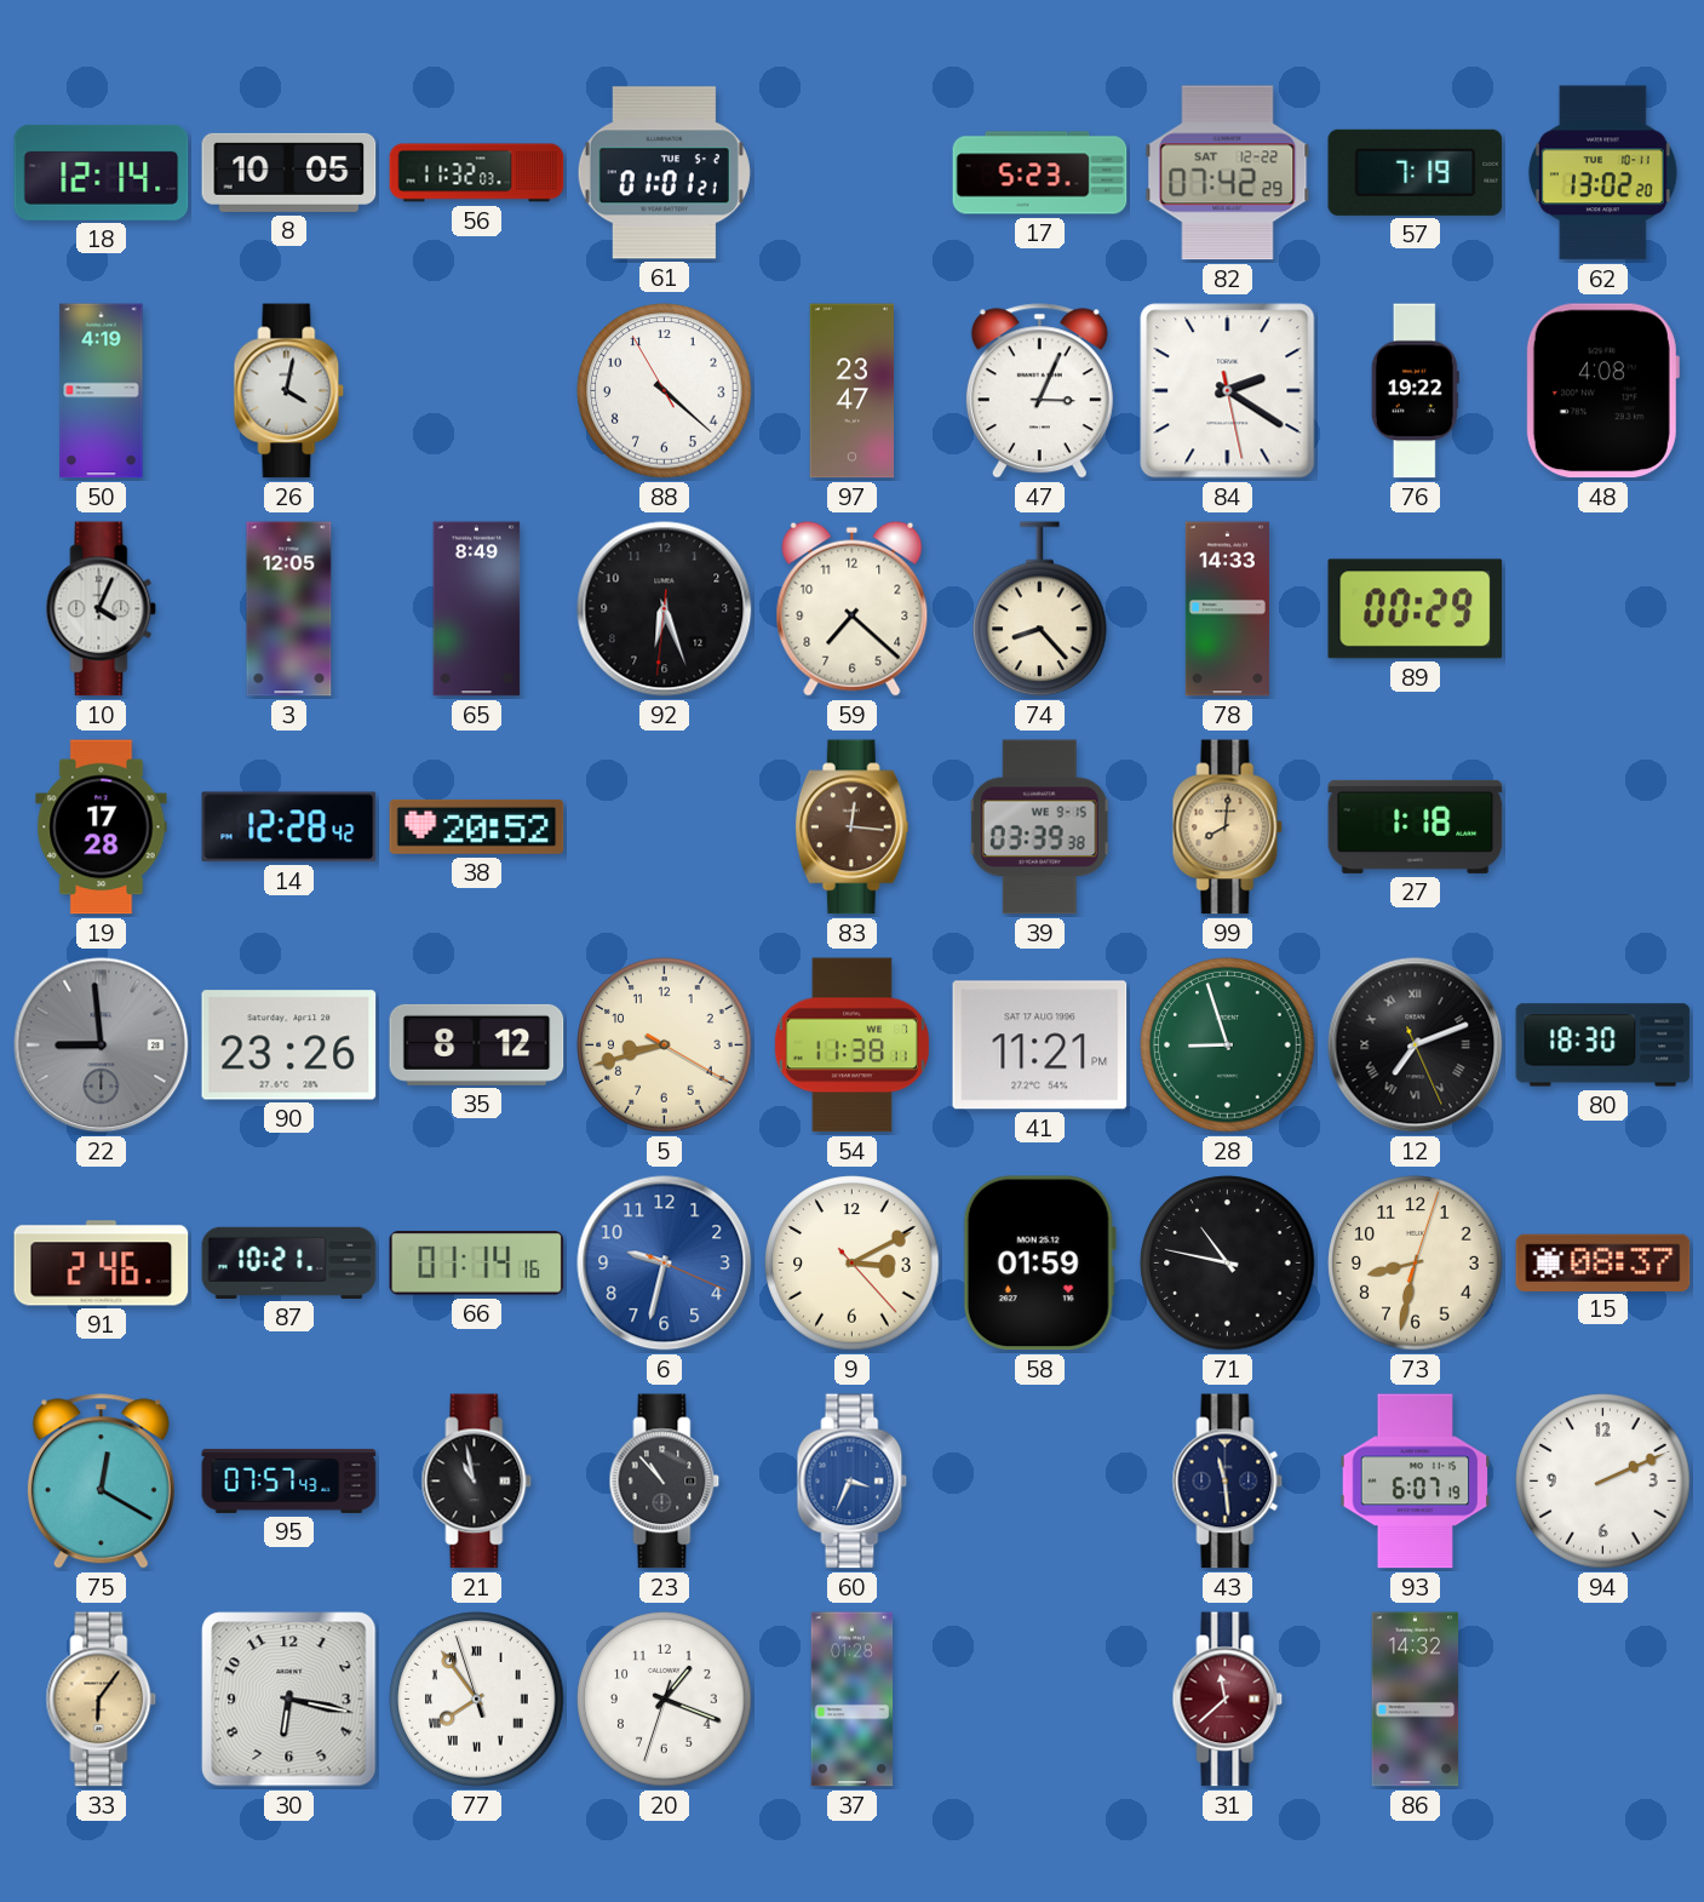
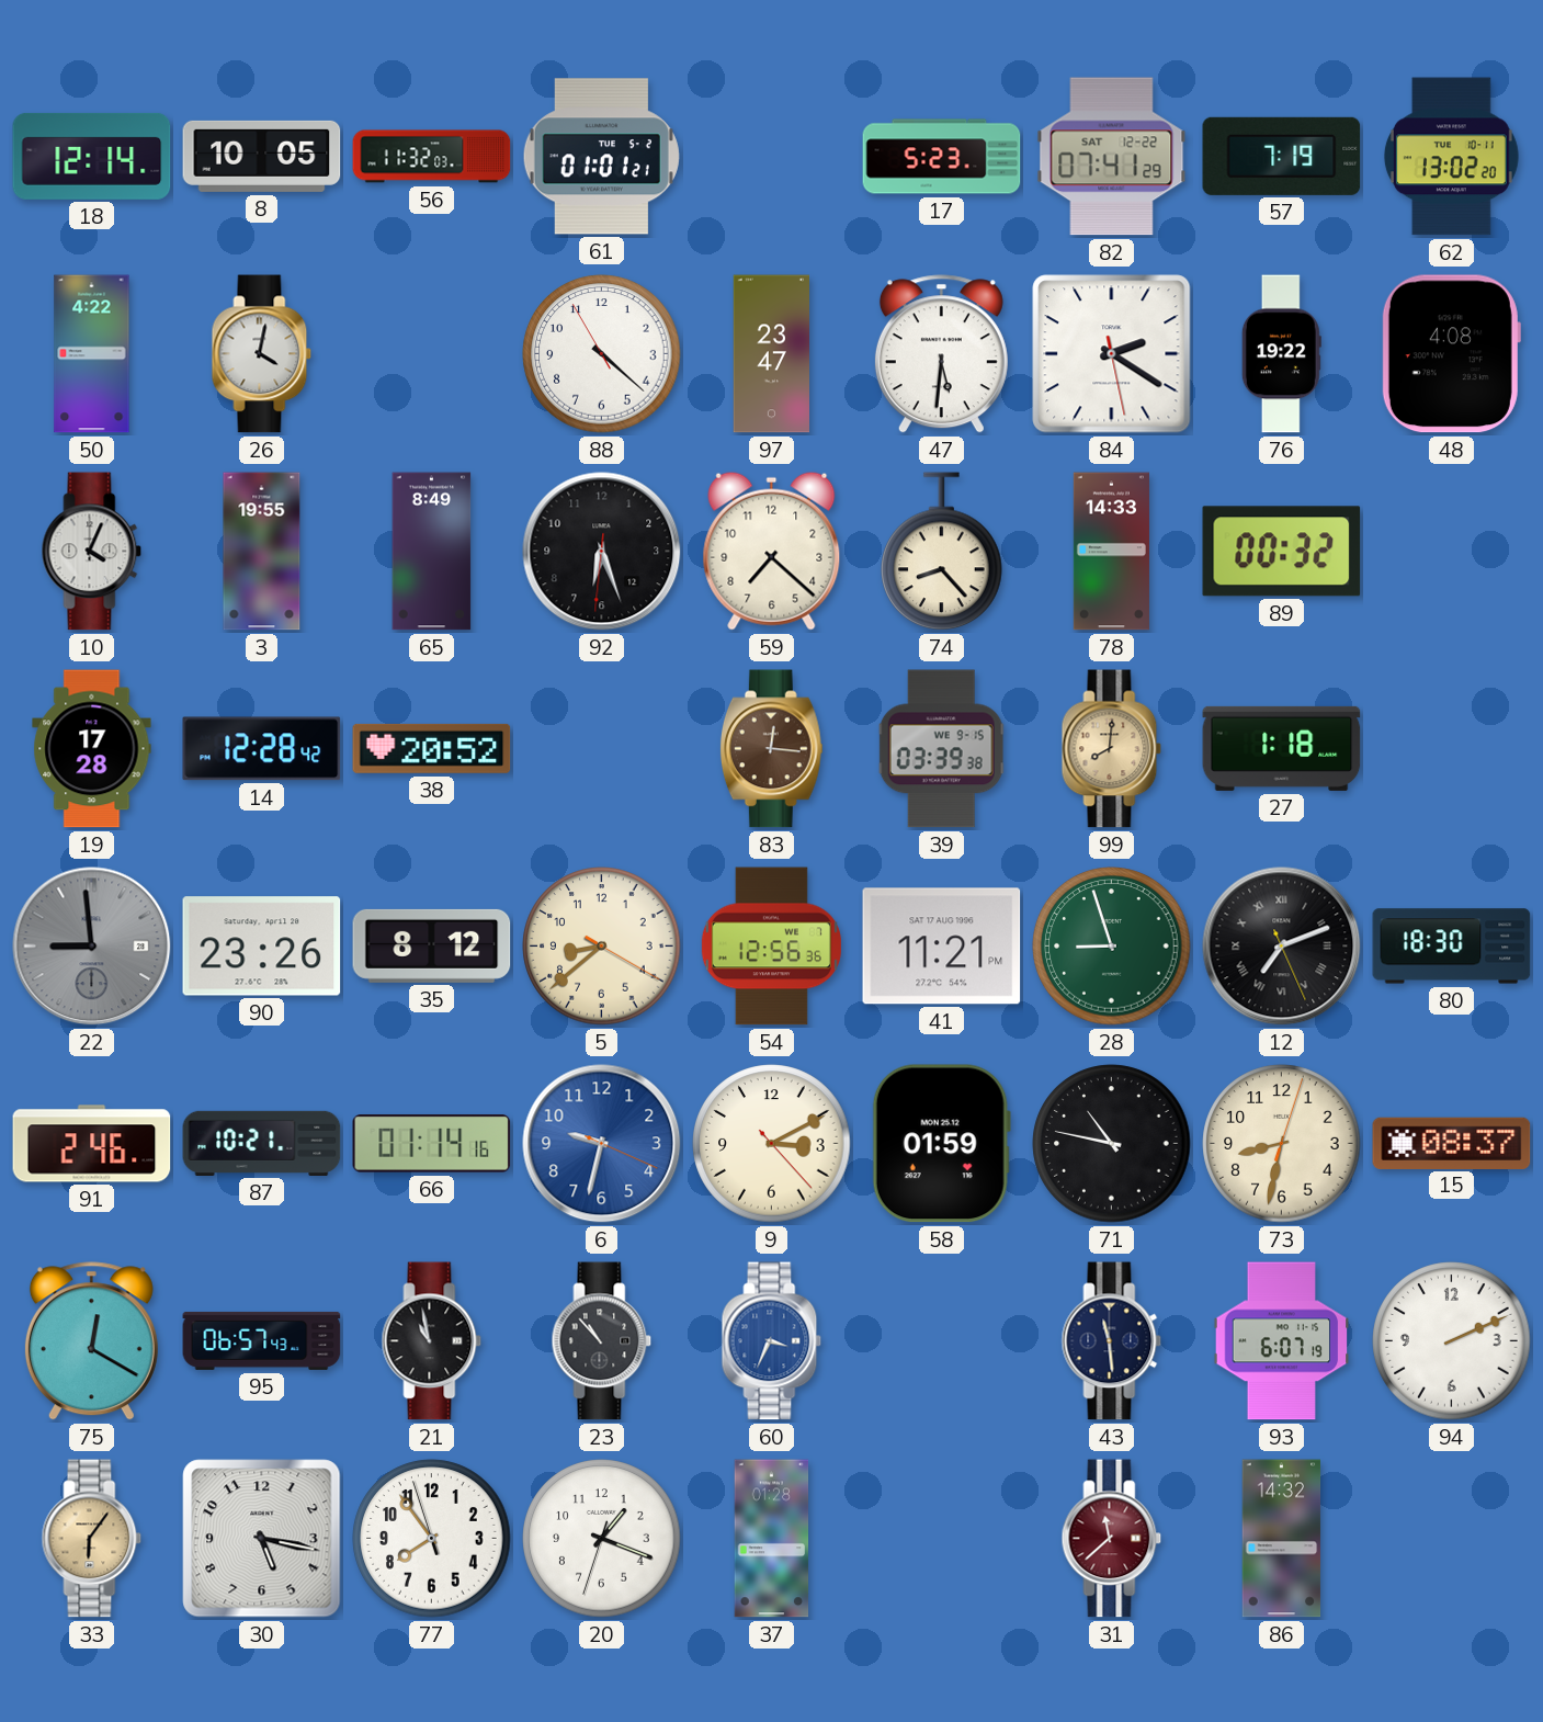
82: 07:42 -> 07:41
50: 4:19 -> 4:22
47: 3:04 -> 5:31
3: 12:05 -> 19:55
89: 00:29 -> 00:32
5: 8:42 -> 8:38
54: 11:38 -> 12:56
95: 07:57 -> 06:57
30: 6:17 -> 5:17
77 numerals: Roman -> Arabic
